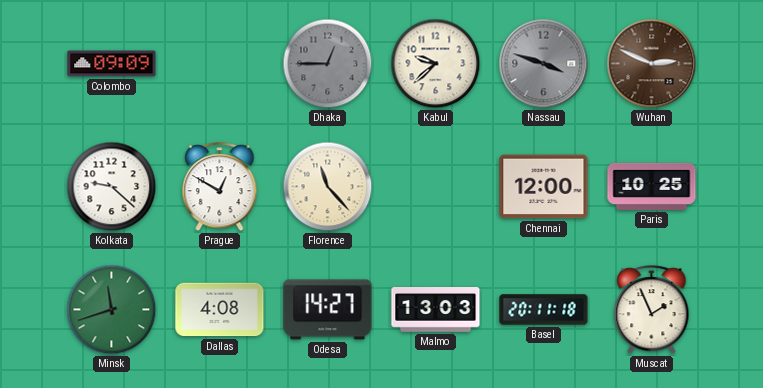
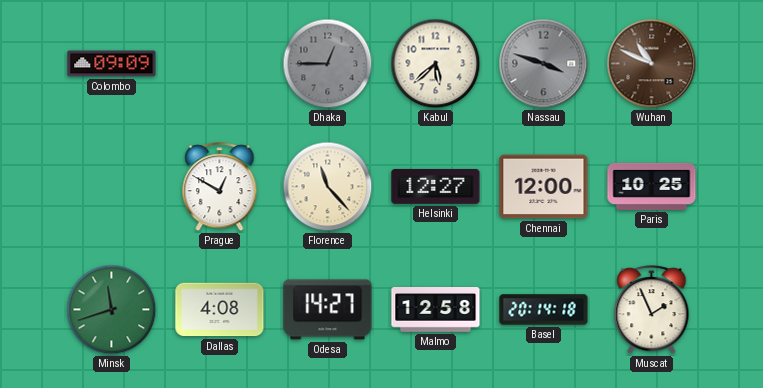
Kabul: 9:38 -> 5:38
Wuhan: 2:49 -> 10:49
Kolkata: 9:22 -> none
Helsinki: none -> 12:27
Malmo: 13:03 -> 12:58
Basel: 20:11 -> 20:14
